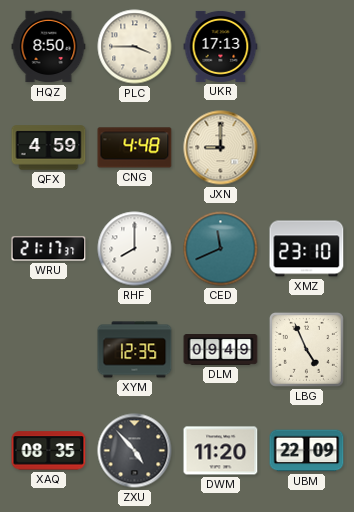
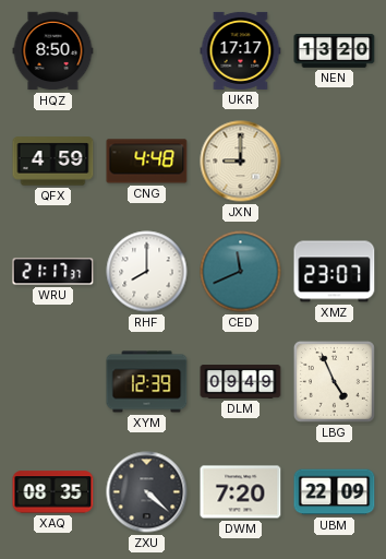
PLC: 3:45 -> none
UKR: 17:13 -> 17:17
NEN: none -> 13:20
XMZ: 23:10 -> 23:07
XYM: 12:35 -> 12:39
ZXU: 4:53 -> 4:22
DWM: 11:20 -> 7:20
